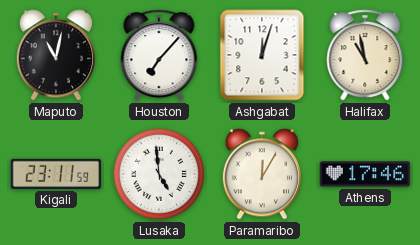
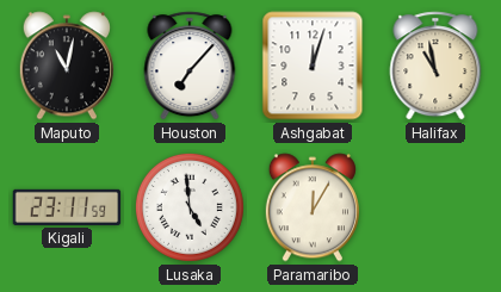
Athens: 17:46 -> none
